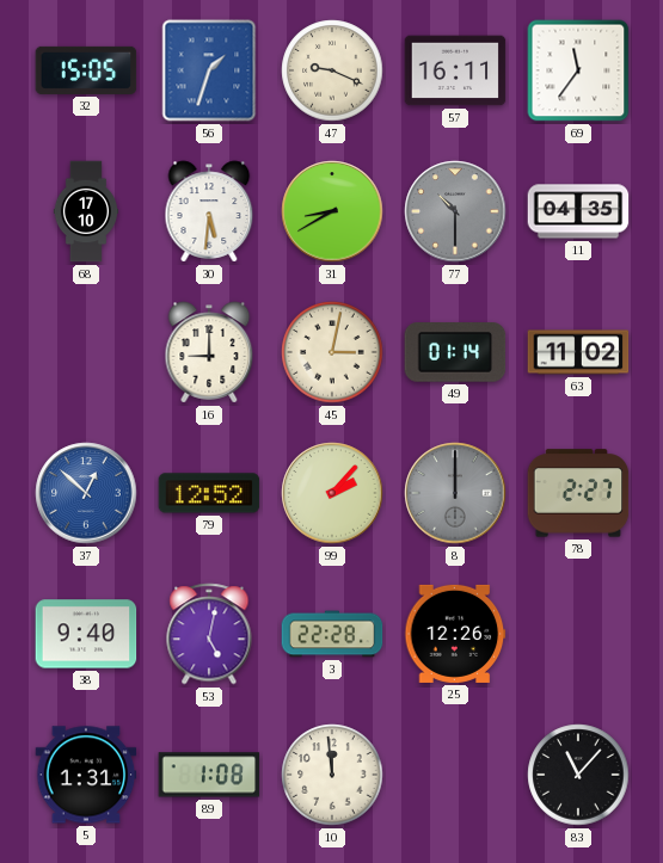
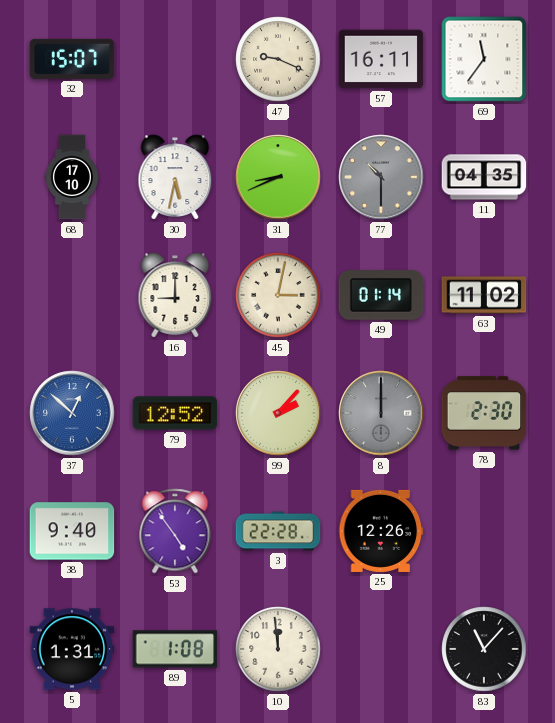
32: 15:05 -> 15:07
56: 1:33 -> none
30: 5:31 -> 5:32
31: 8:40 -> 8:41
78: 2:27 -> 2:30
53: 5:02 -> 4:54
